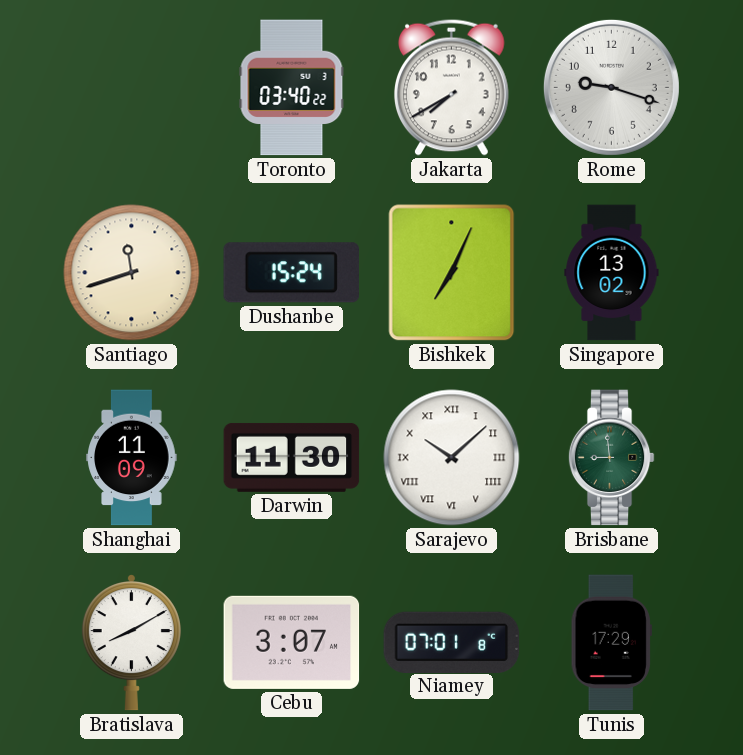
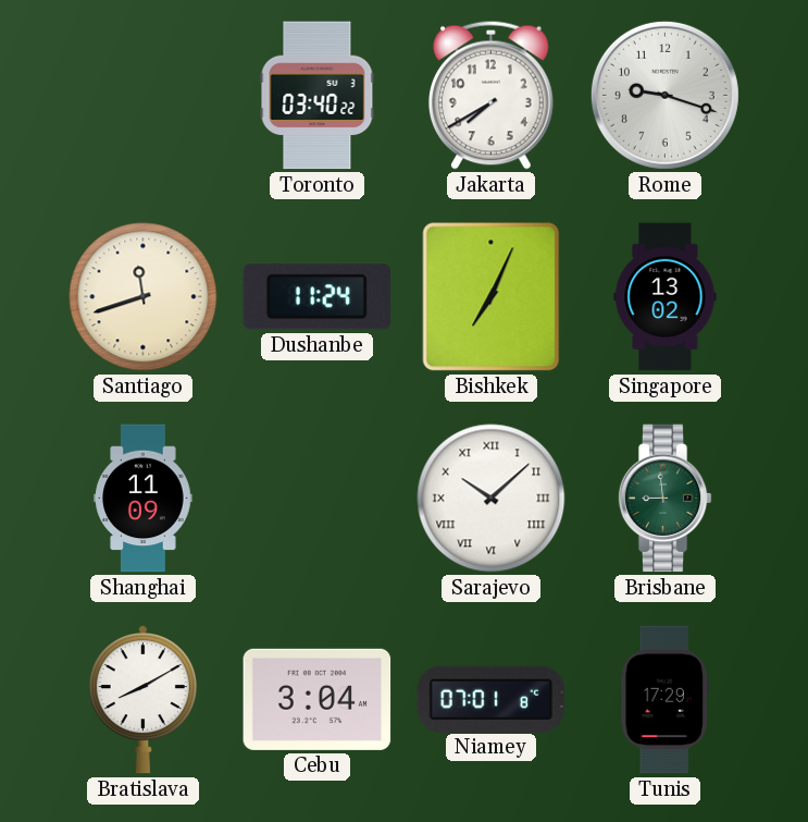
Dushanbe: 15:24 -> 11:24
Darwin: 11:30 -> none
Cebu: 3:07 -> 3:04
